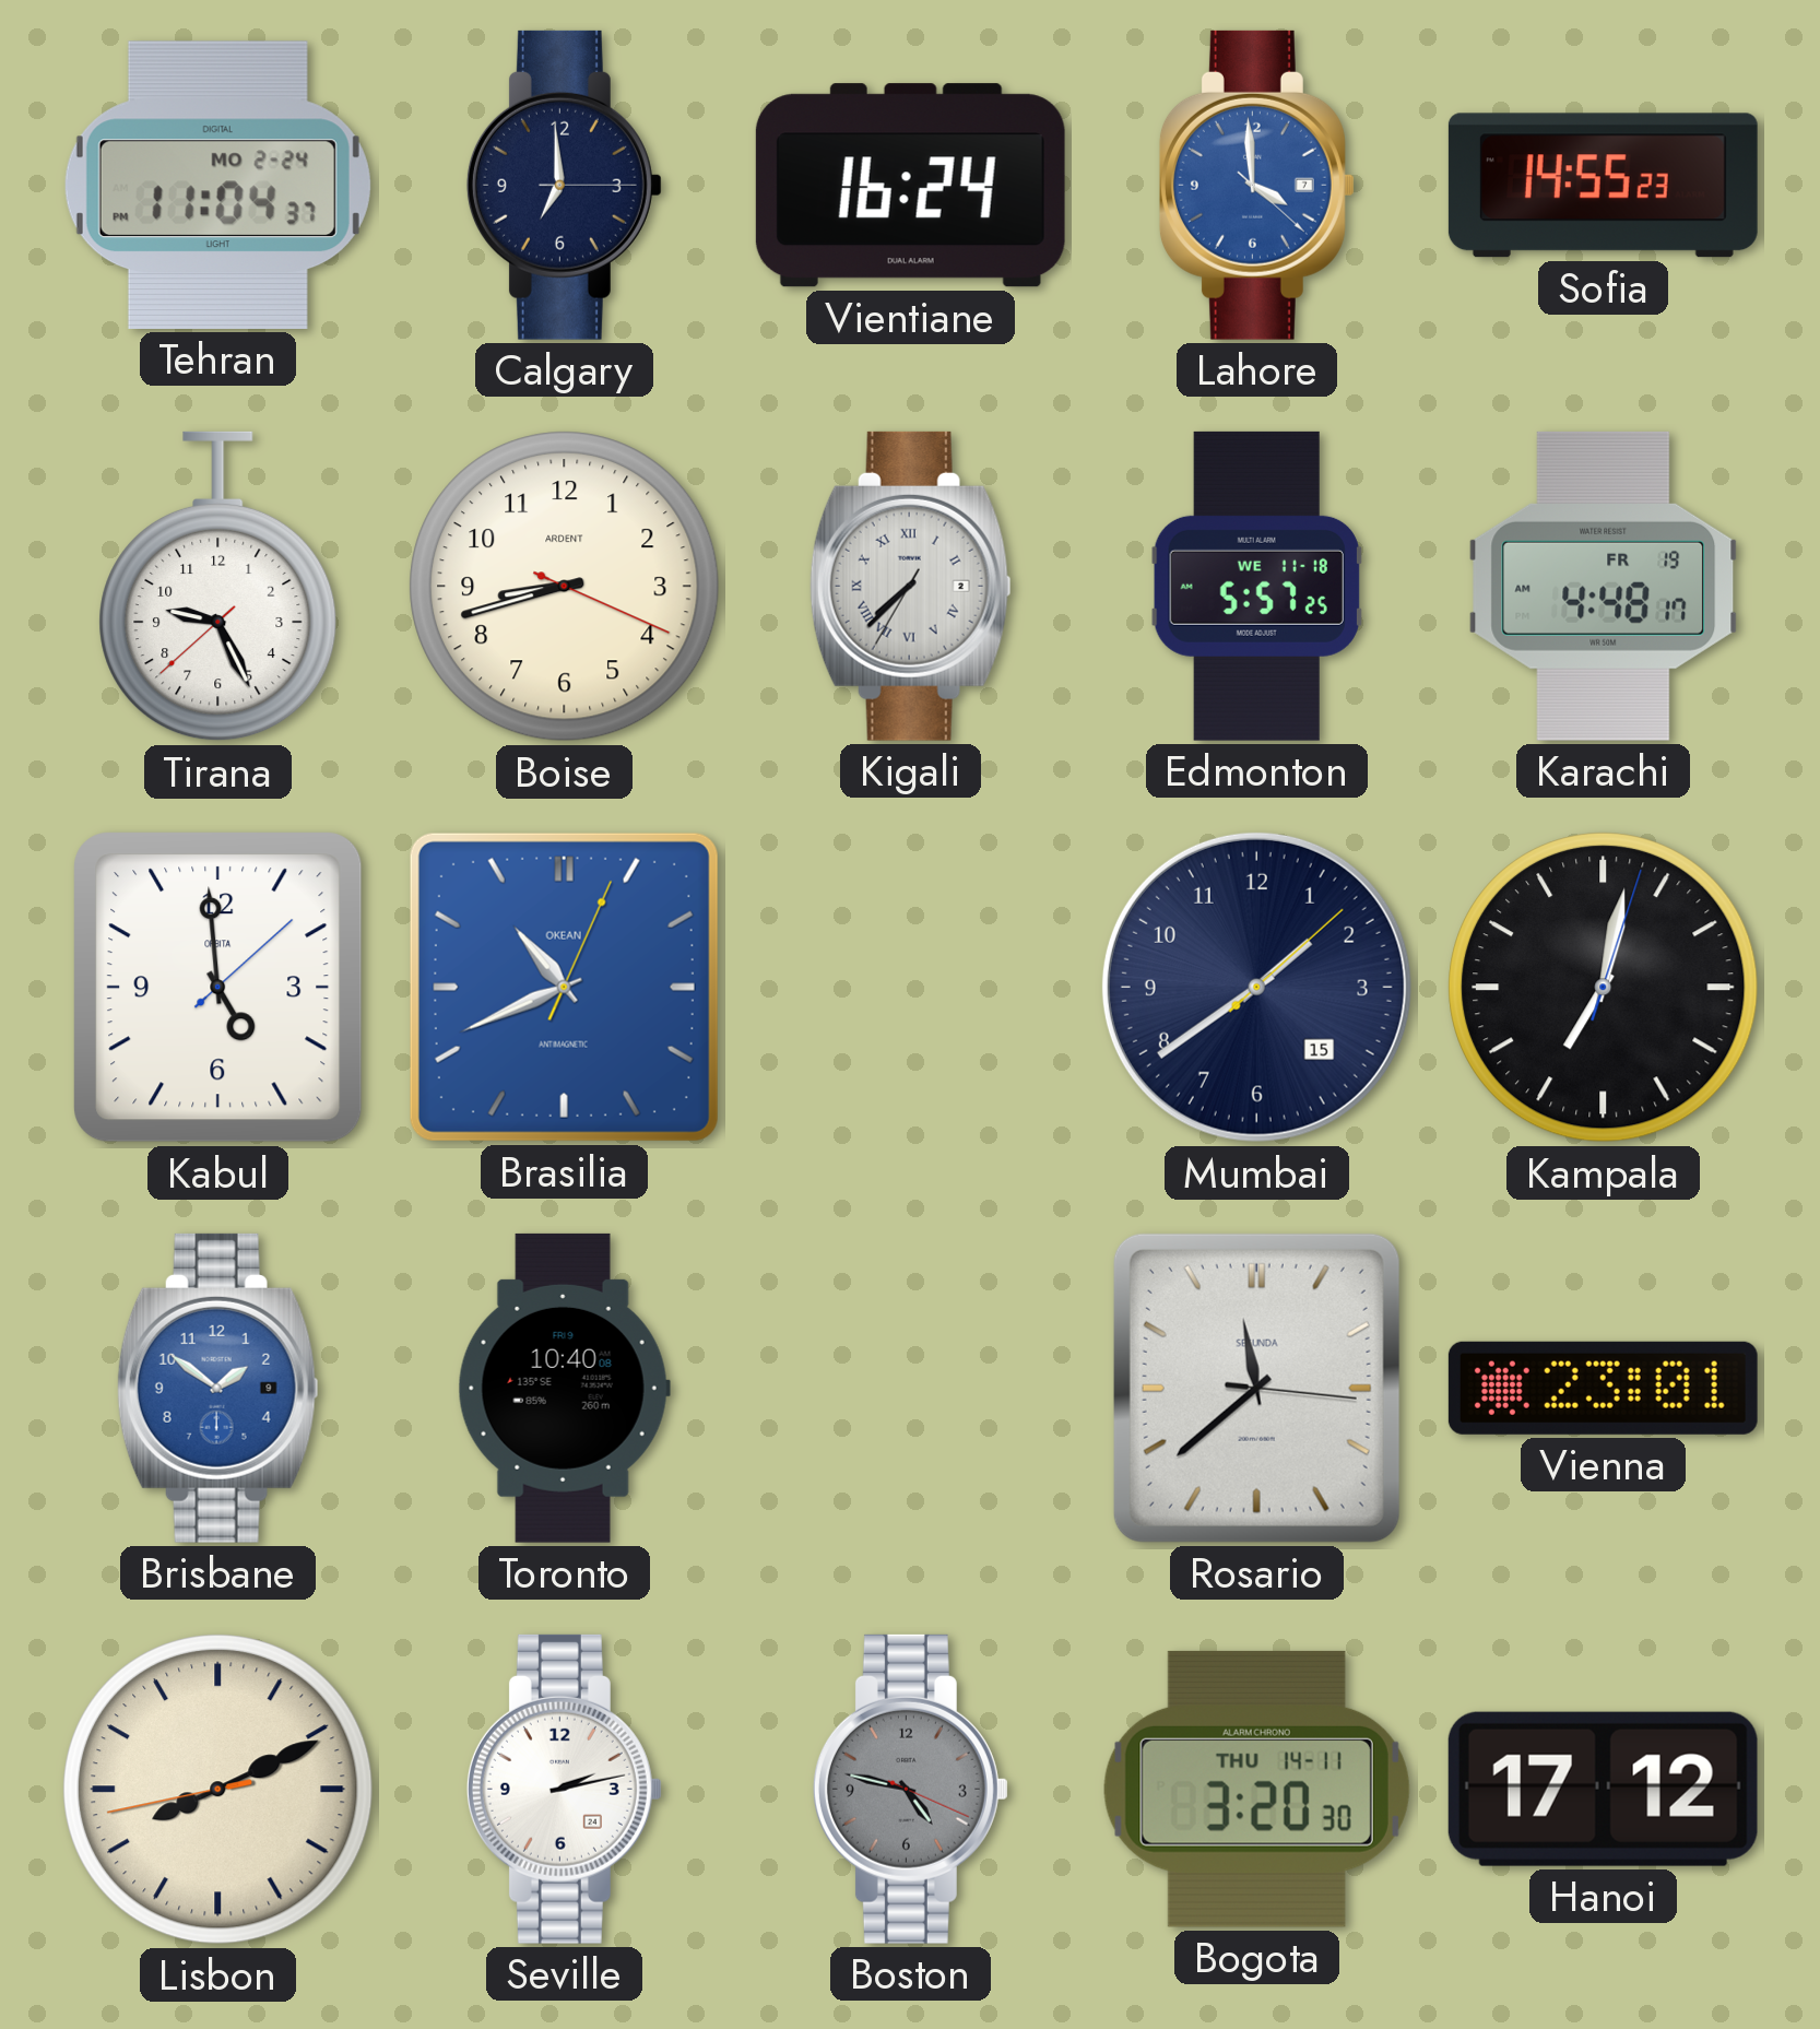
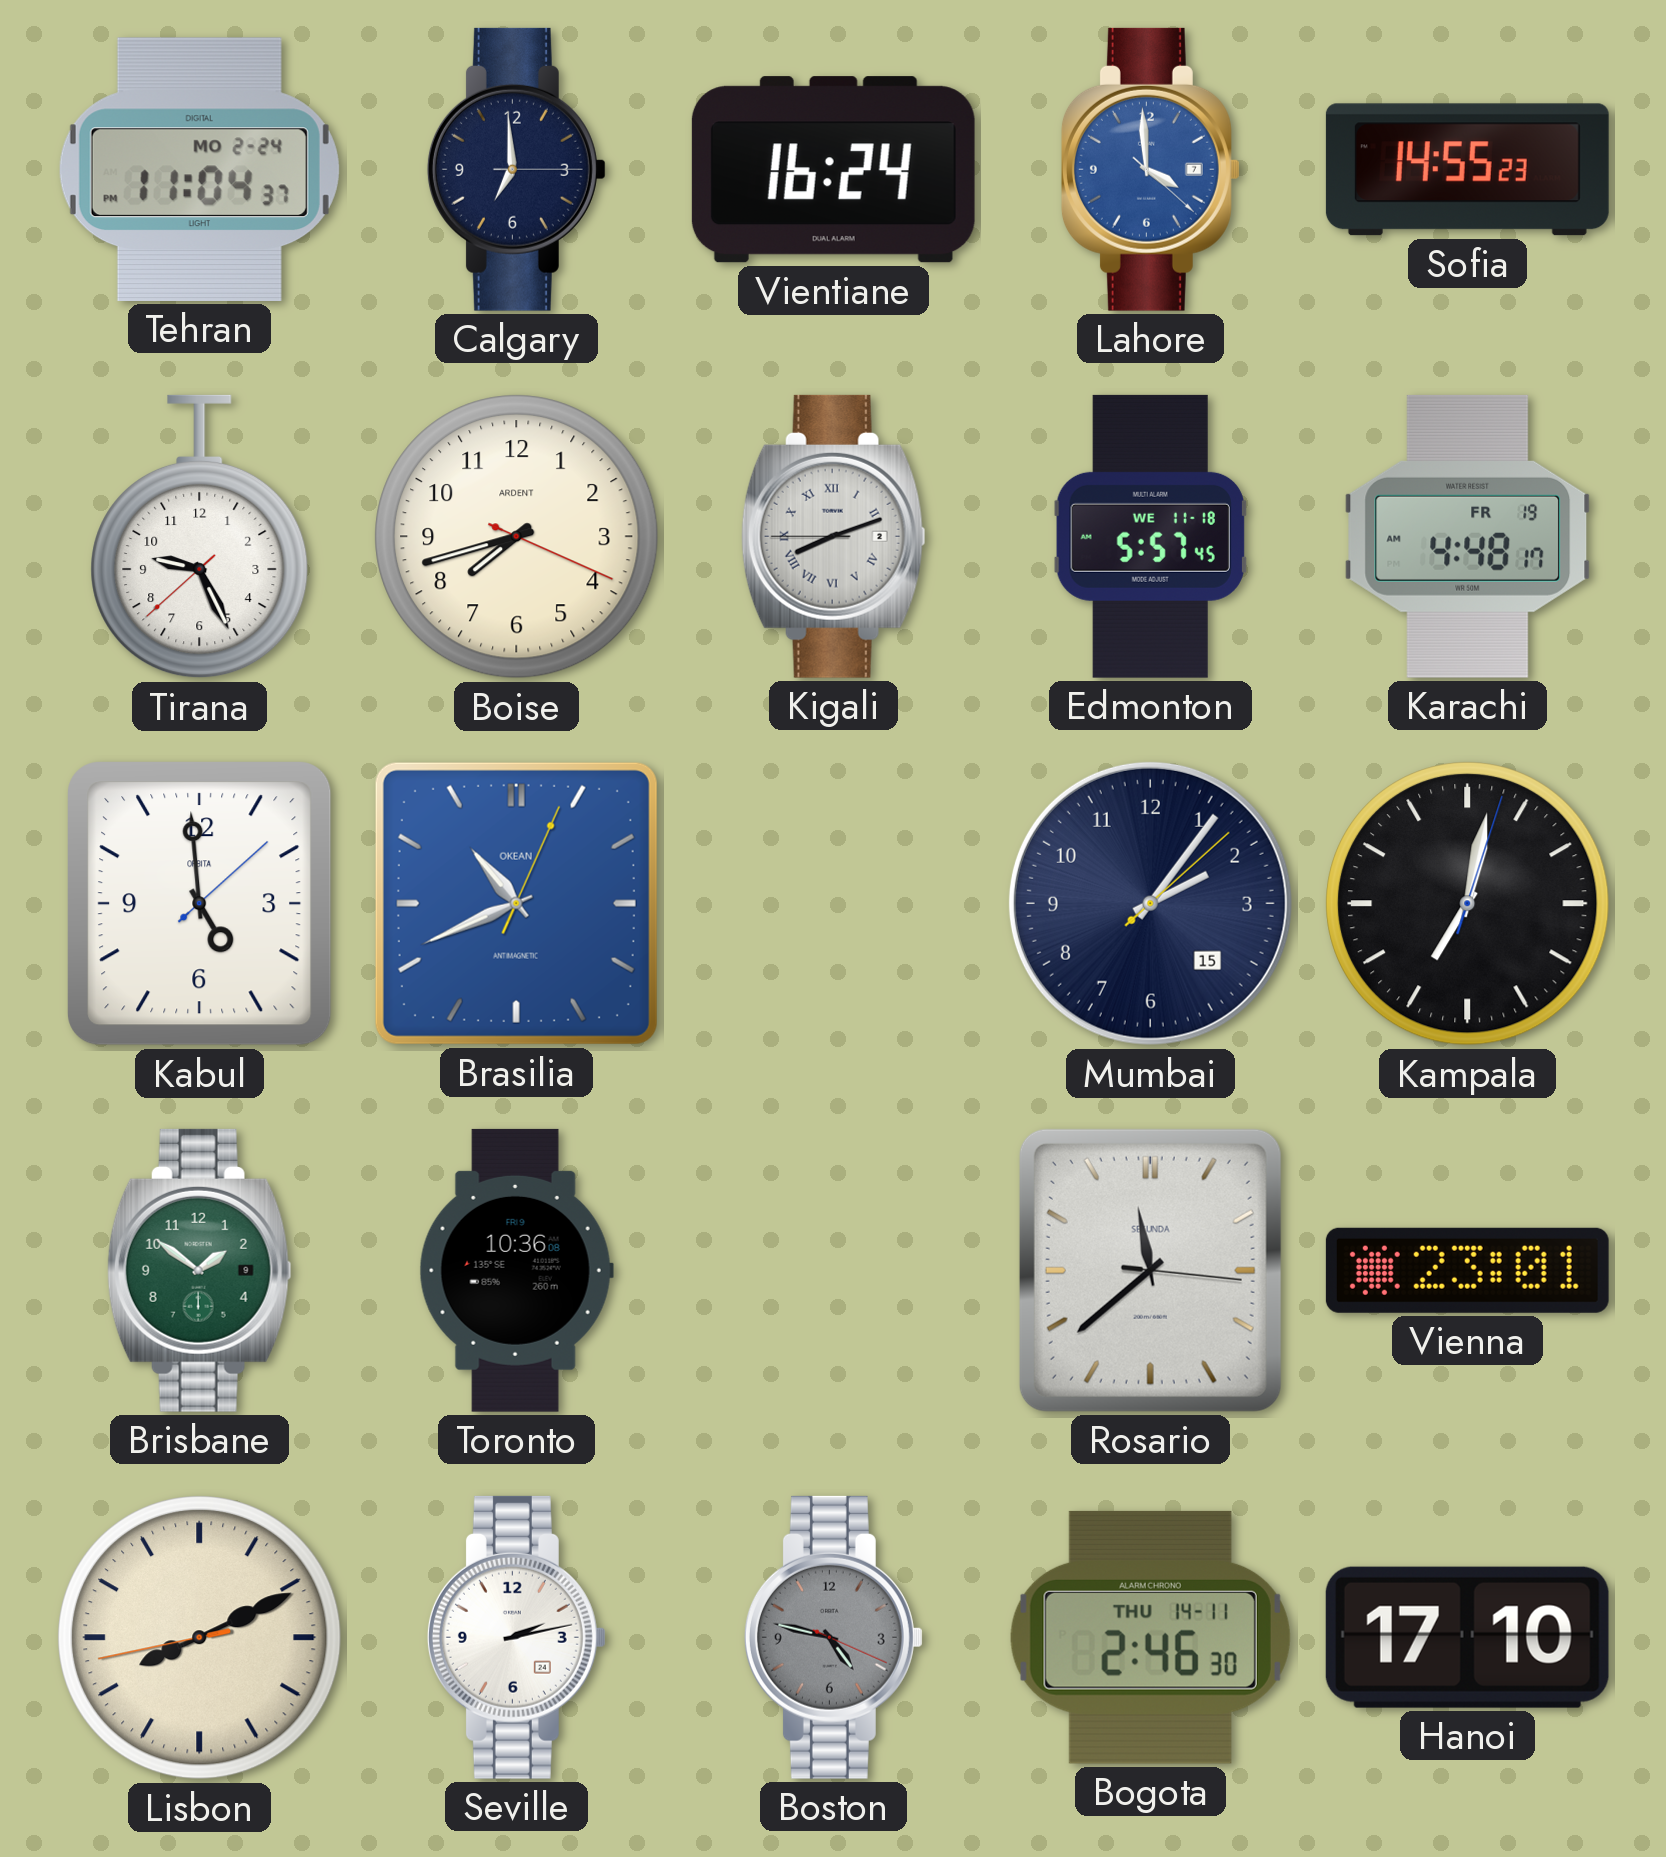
Boise: 8:42 -> 7:42
Kigali: 7:37 -> 8:11
Edmonton: 5:57:25 -> 5:57:45
Mumbai: 1:39 -> 2:06
Brisbane dial: blue -> green
Toronto: 10:40 -> 10:36
Bogota: 3:20 -> 2:46
Hanoi: 17:12 -> 17:10
